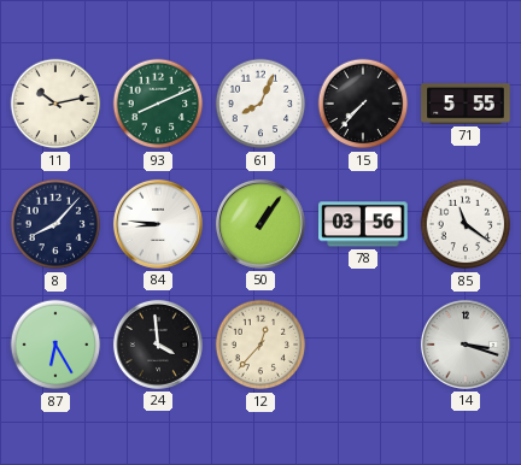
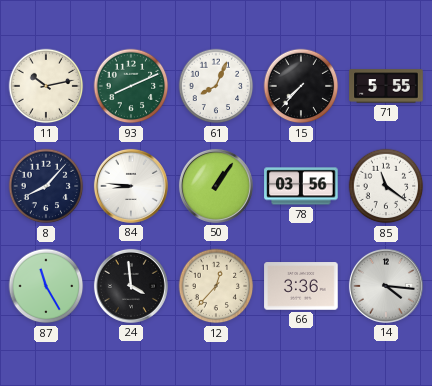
87: 6:25 -> 11:25
66: none -> 3:36
14: 3:18 -> 4:16
